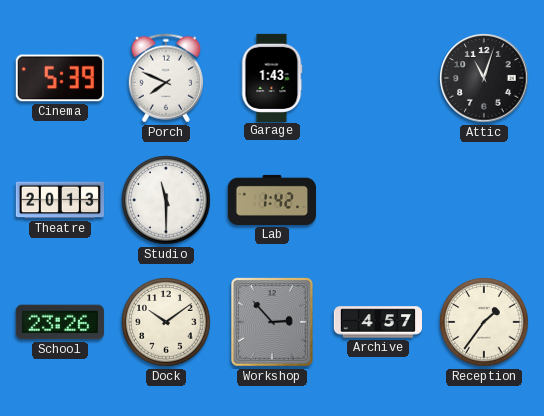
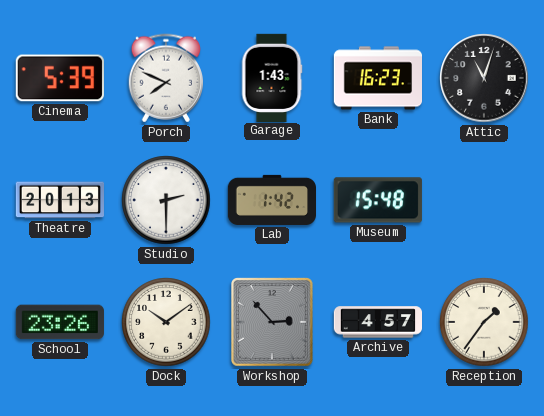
Bank: none -> 16:23
Studio: 11:30 -> 2:30
Museum: none -> 15:48
